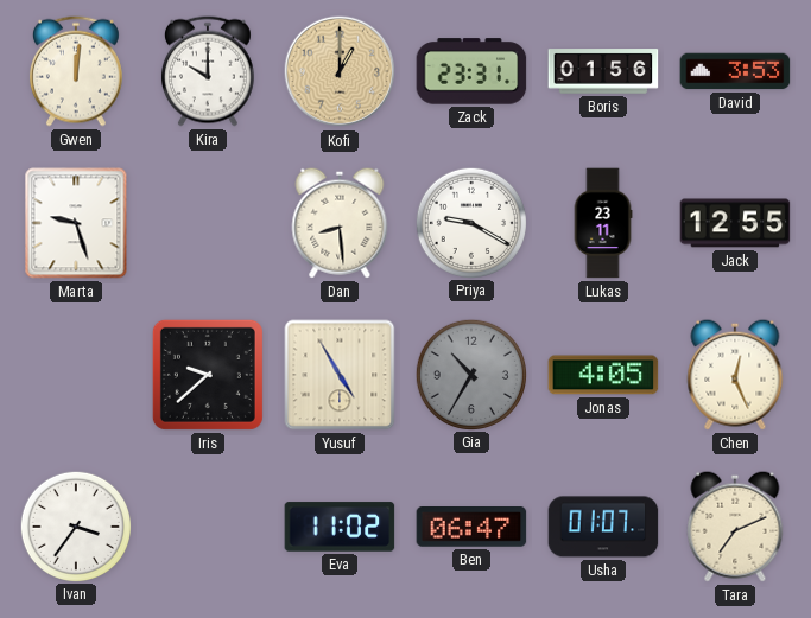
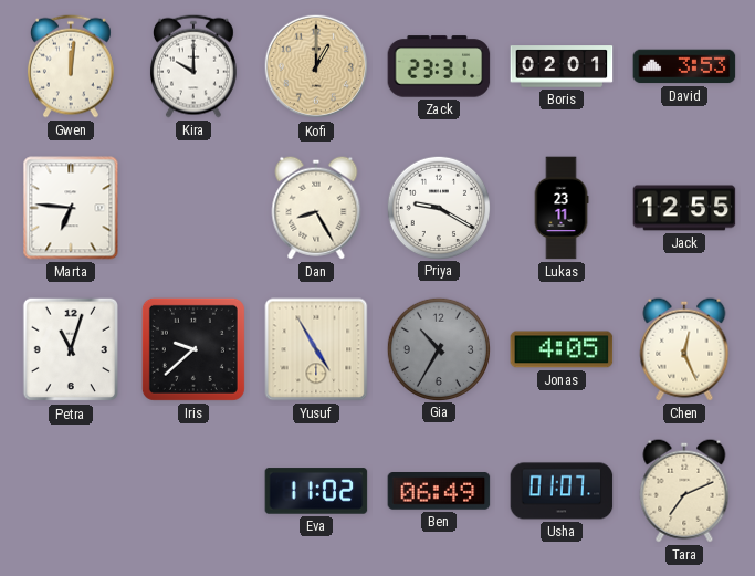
Boris: 01:56 -> 02:01
Marta: 9:27 -> 6:46
Dan: 8:29 -> 8:25
Petra: none -> 11:03
Ivan: 3:36 -> none
Ben: 06:47 -> 06:49
